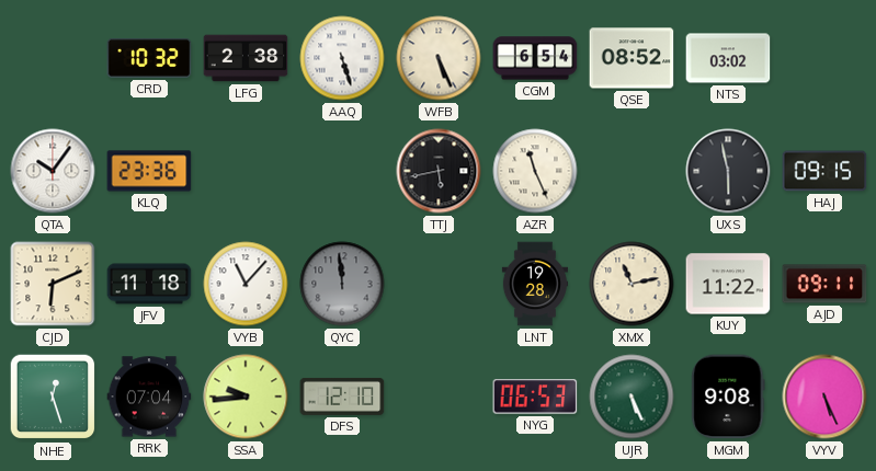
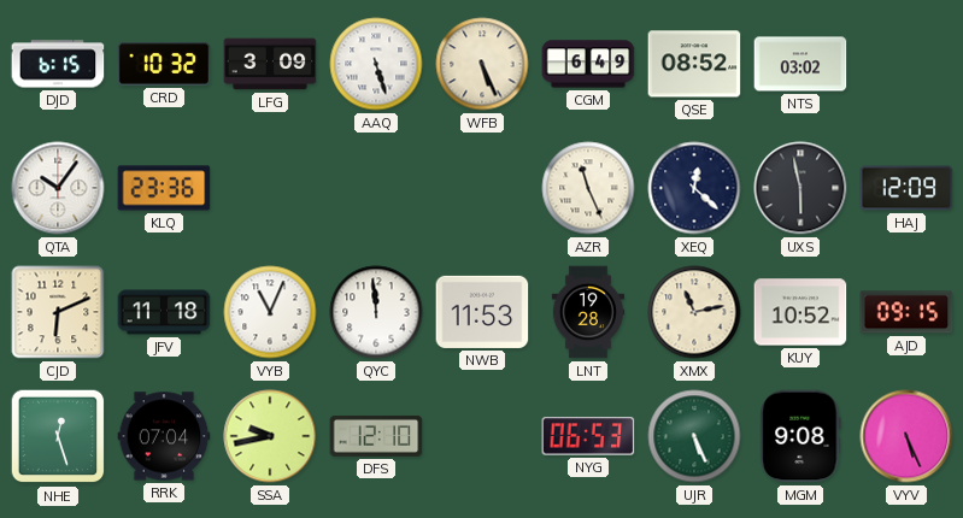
DJD: none -> 6:15
LFG: 2:38 -> 3:09
CGM: 6:54 -> 6:49
TTJ: 5:43 -> none
XEQ: none -> 12:22
HAJ: 09:15 -> 12:09
VYB: 11:07 -> 11:04
QYC dial: grey -> white
NWB: none -> 11:53
KUY: 11:22 -> 10:52
AJD: 09:11 -> 09:15
SSA: 9:44 -> 9:43
